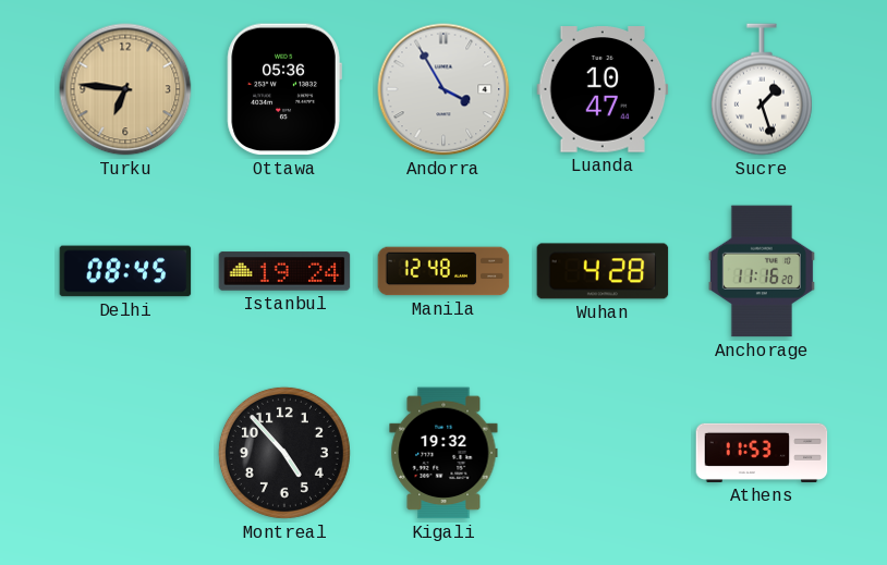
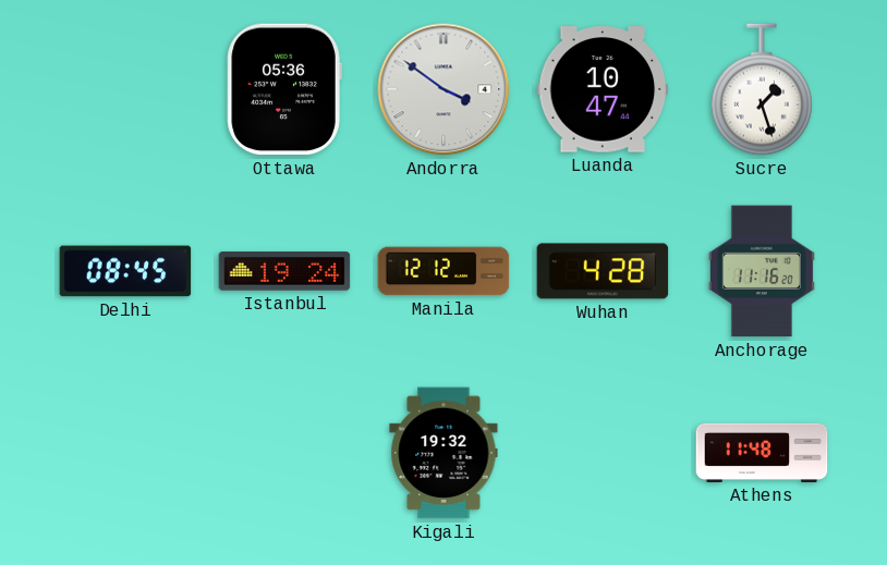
Turku: 6:46 -> none
Andorra: 3:55 -> 3:51
Manila: 12:48 -> 12:12
Montreal: 4:53 -> none
Athens: 11:53 -> 11:48
